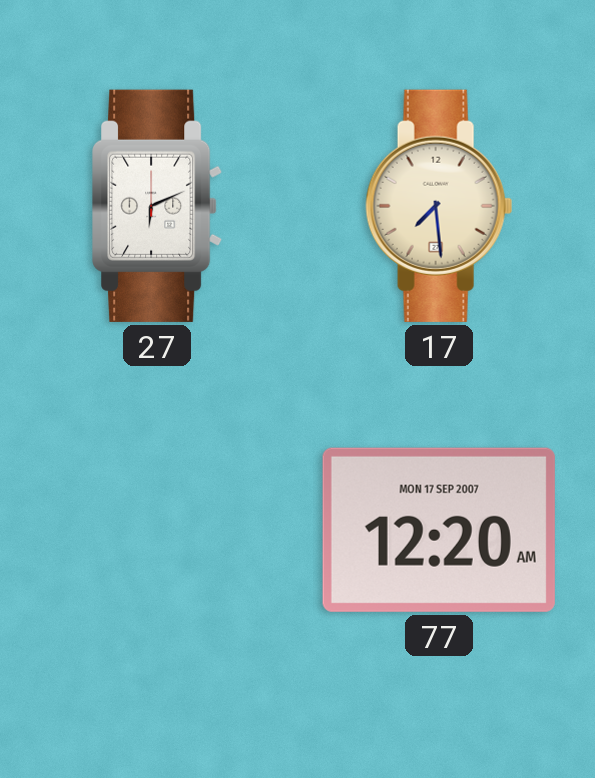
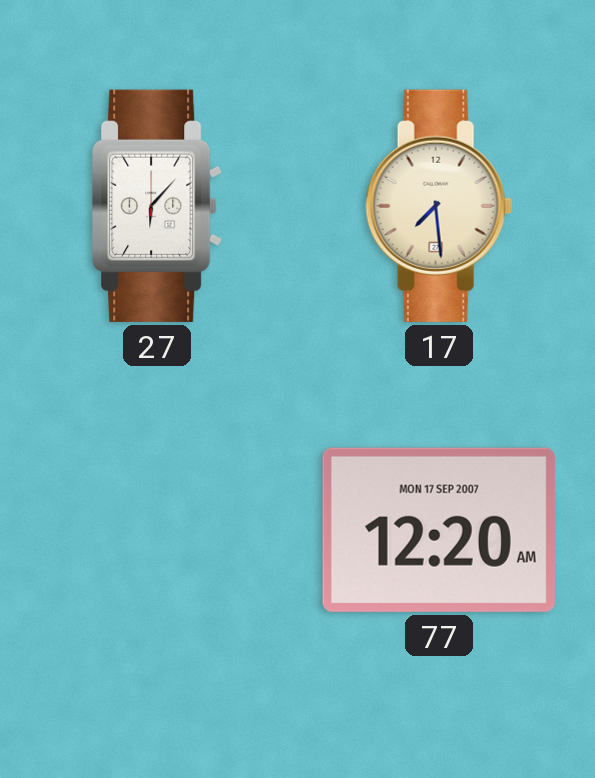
27: 6:11 -> 6:07
